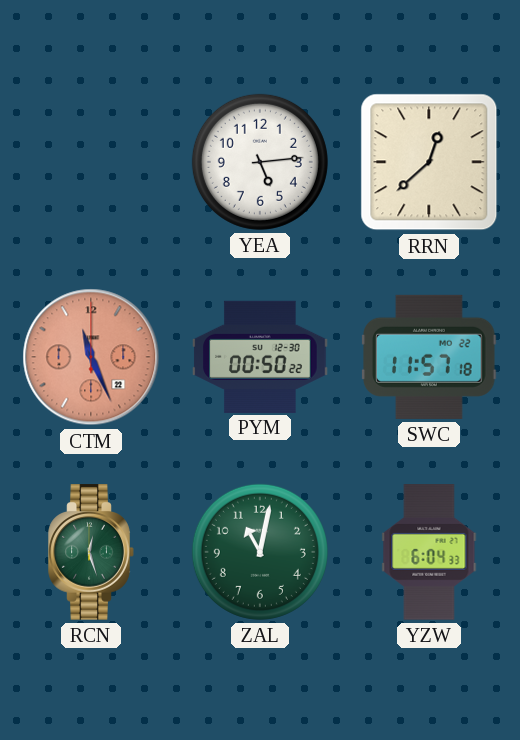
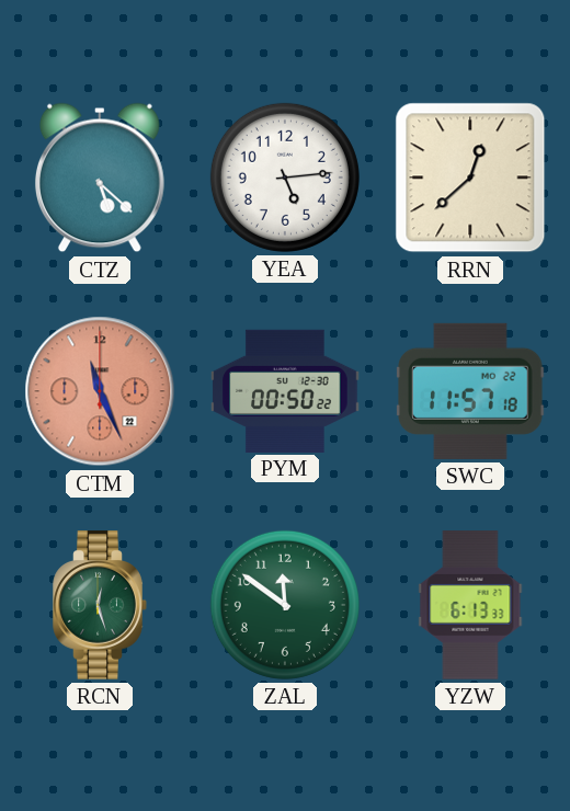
CTZ: none -> 5:22
ZAL: 11:02 -> 11:51
YZW: 6:04 -> 6:13
